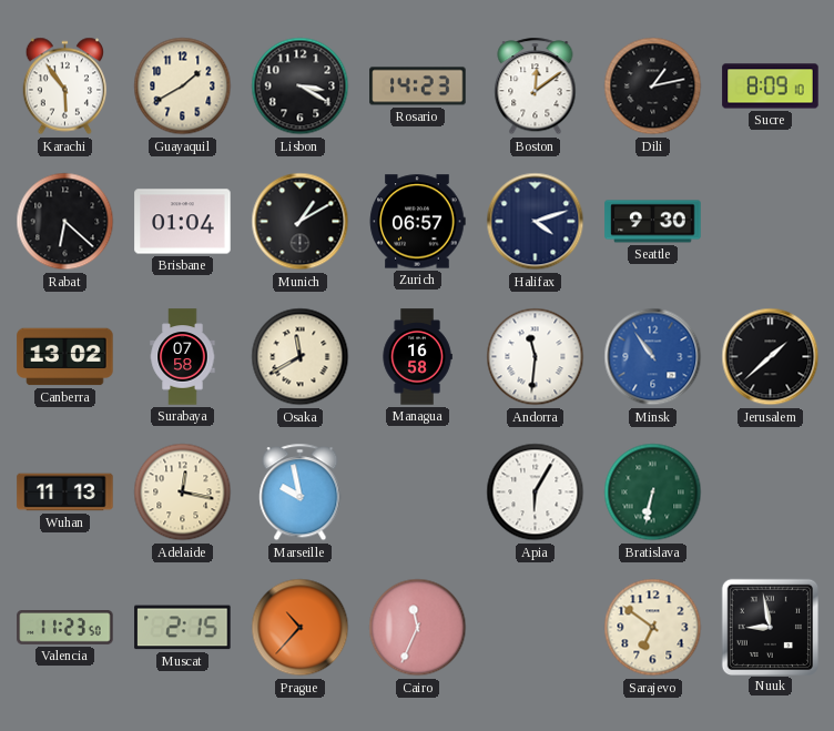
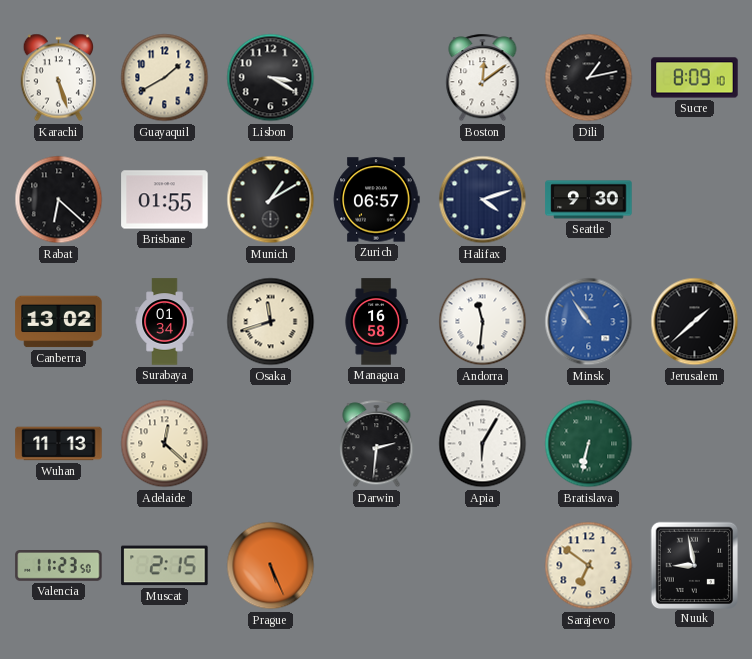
Karachi: 5:54 -> 5:27
Rosario: 14:23 -> none
Brisbane: 01:04 -> 01:55
Surabaya: 07:58 -> 01:34
Osaka: 11:40 -> 11:42
Adelaide: 12:17 -> 12:22
Marseille: 9:58 -> none
Darwin: none -> 2:31
Prague: 10:37 -> 5:26
Cairo: 11:34 -> none
